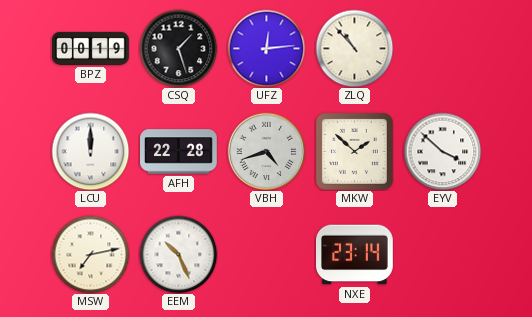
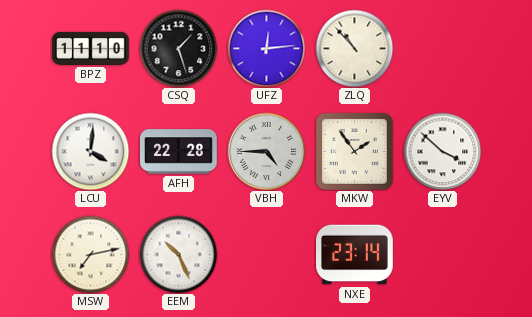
BPZ: 00:19 -> 11:10
LCU: 12:00 -> 4:01
VBH: 4:42 -> 4:45
MKW: 1:52 -> 1:54
